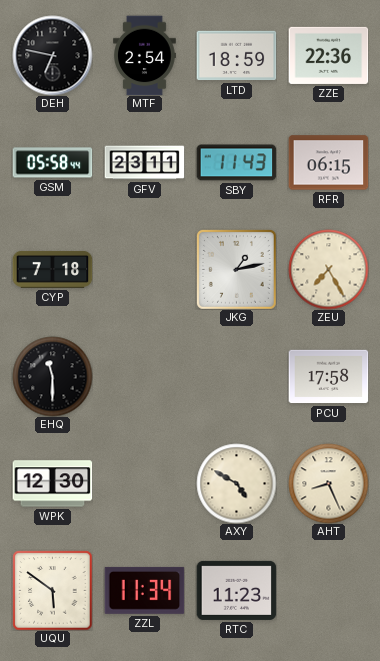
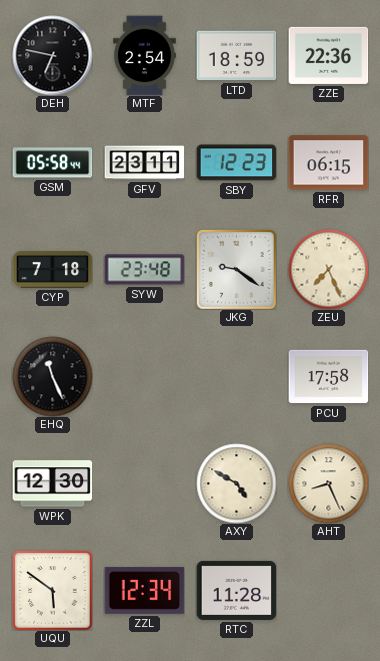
SBY: 11:43 -> 12:23
SYW: none -> 23:48
JKG: 1:13 -> 9:21
ZEU: 7:25 -> 7:26
EHQ: 11:30 -> 11:26
ZZL: 11:34 -> 12:34
RTC: 11:23 -> 11:28
